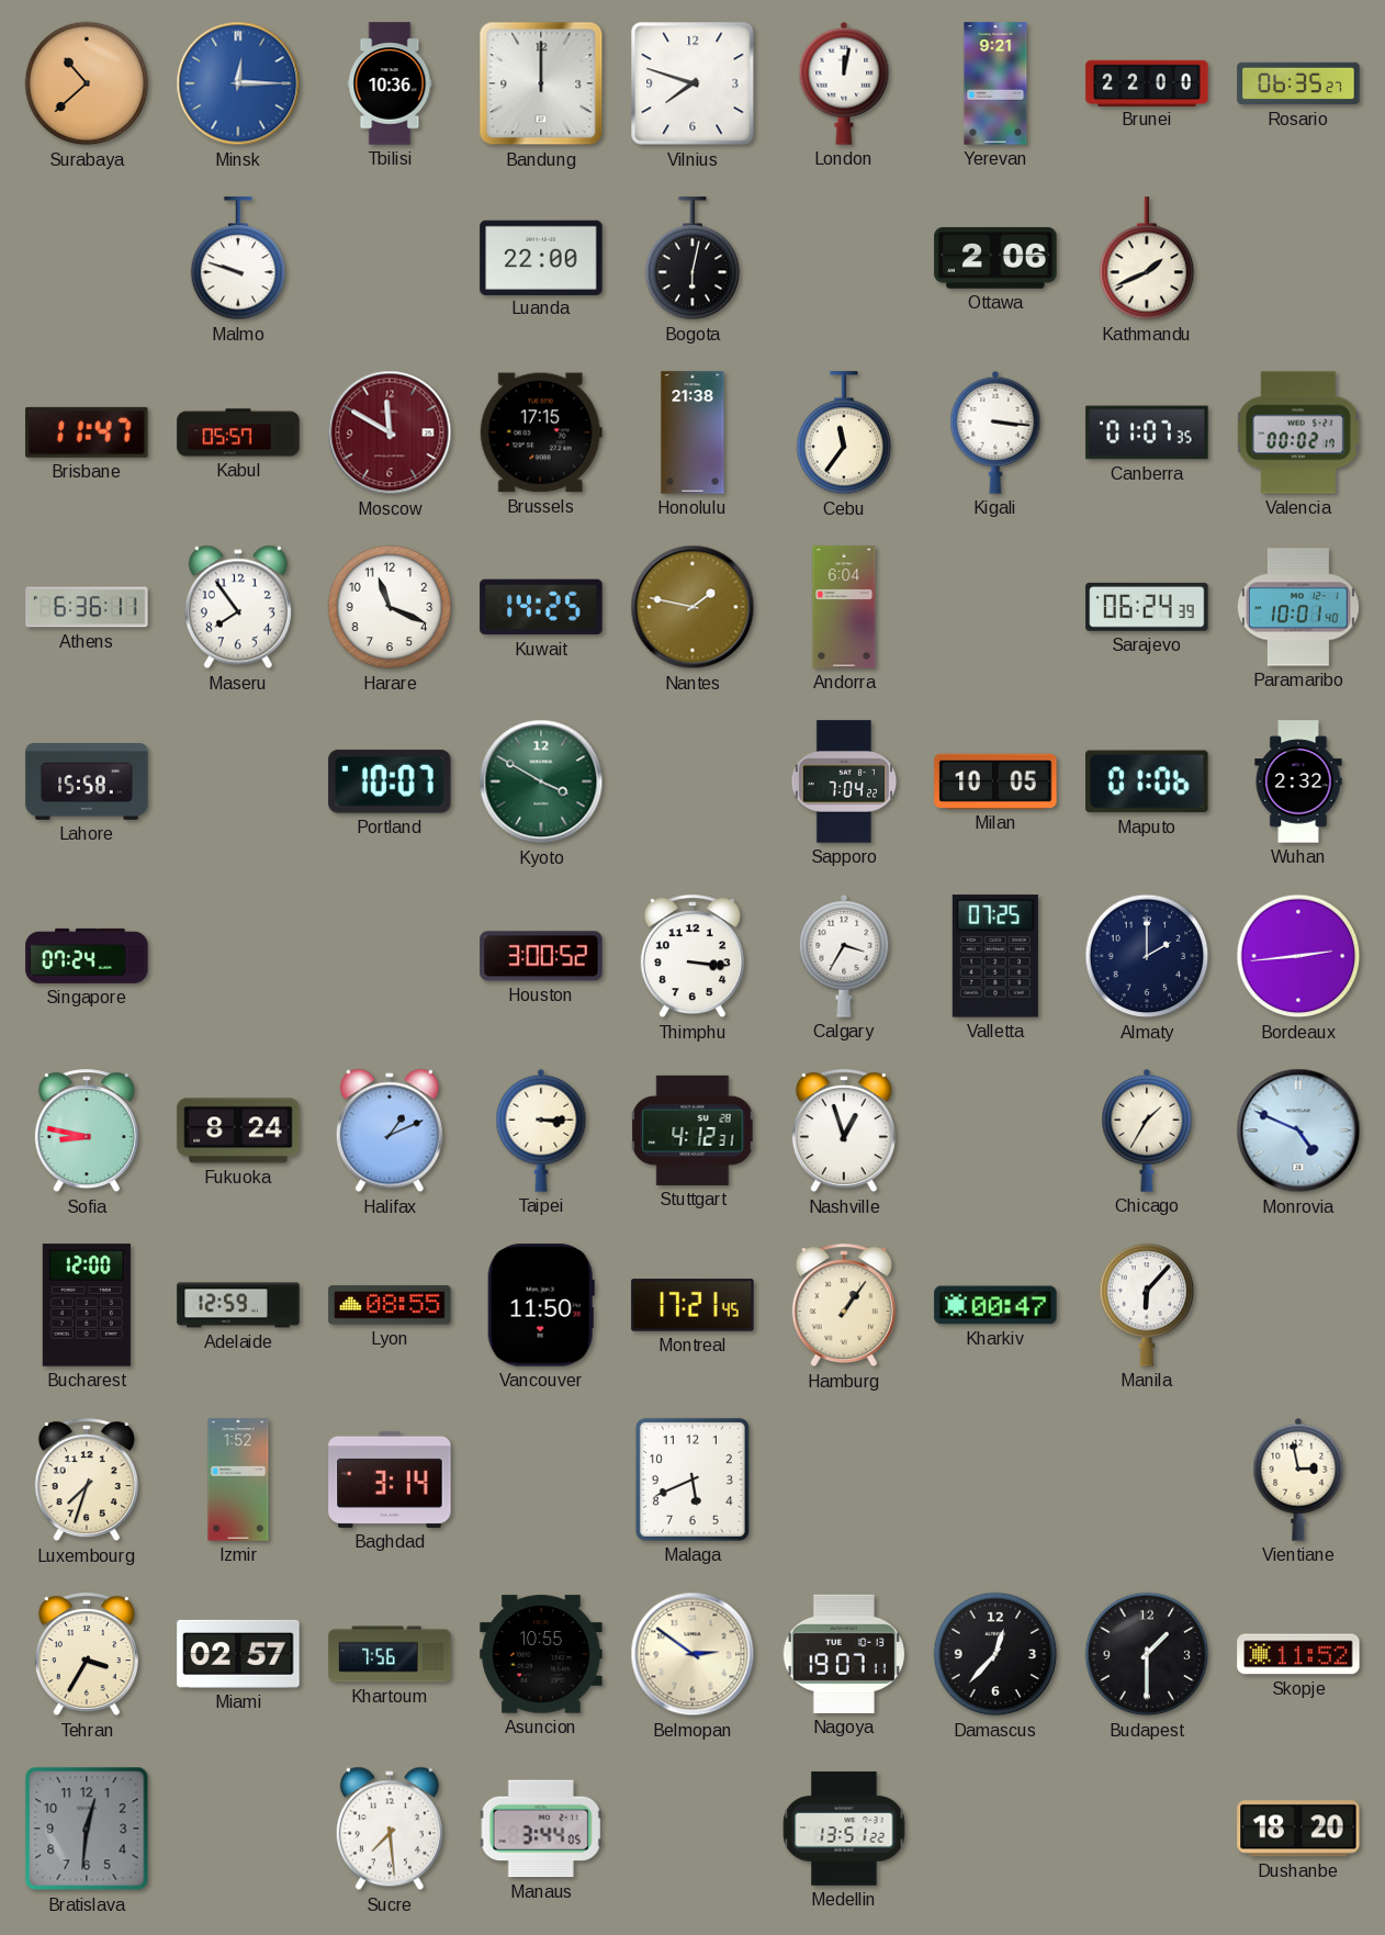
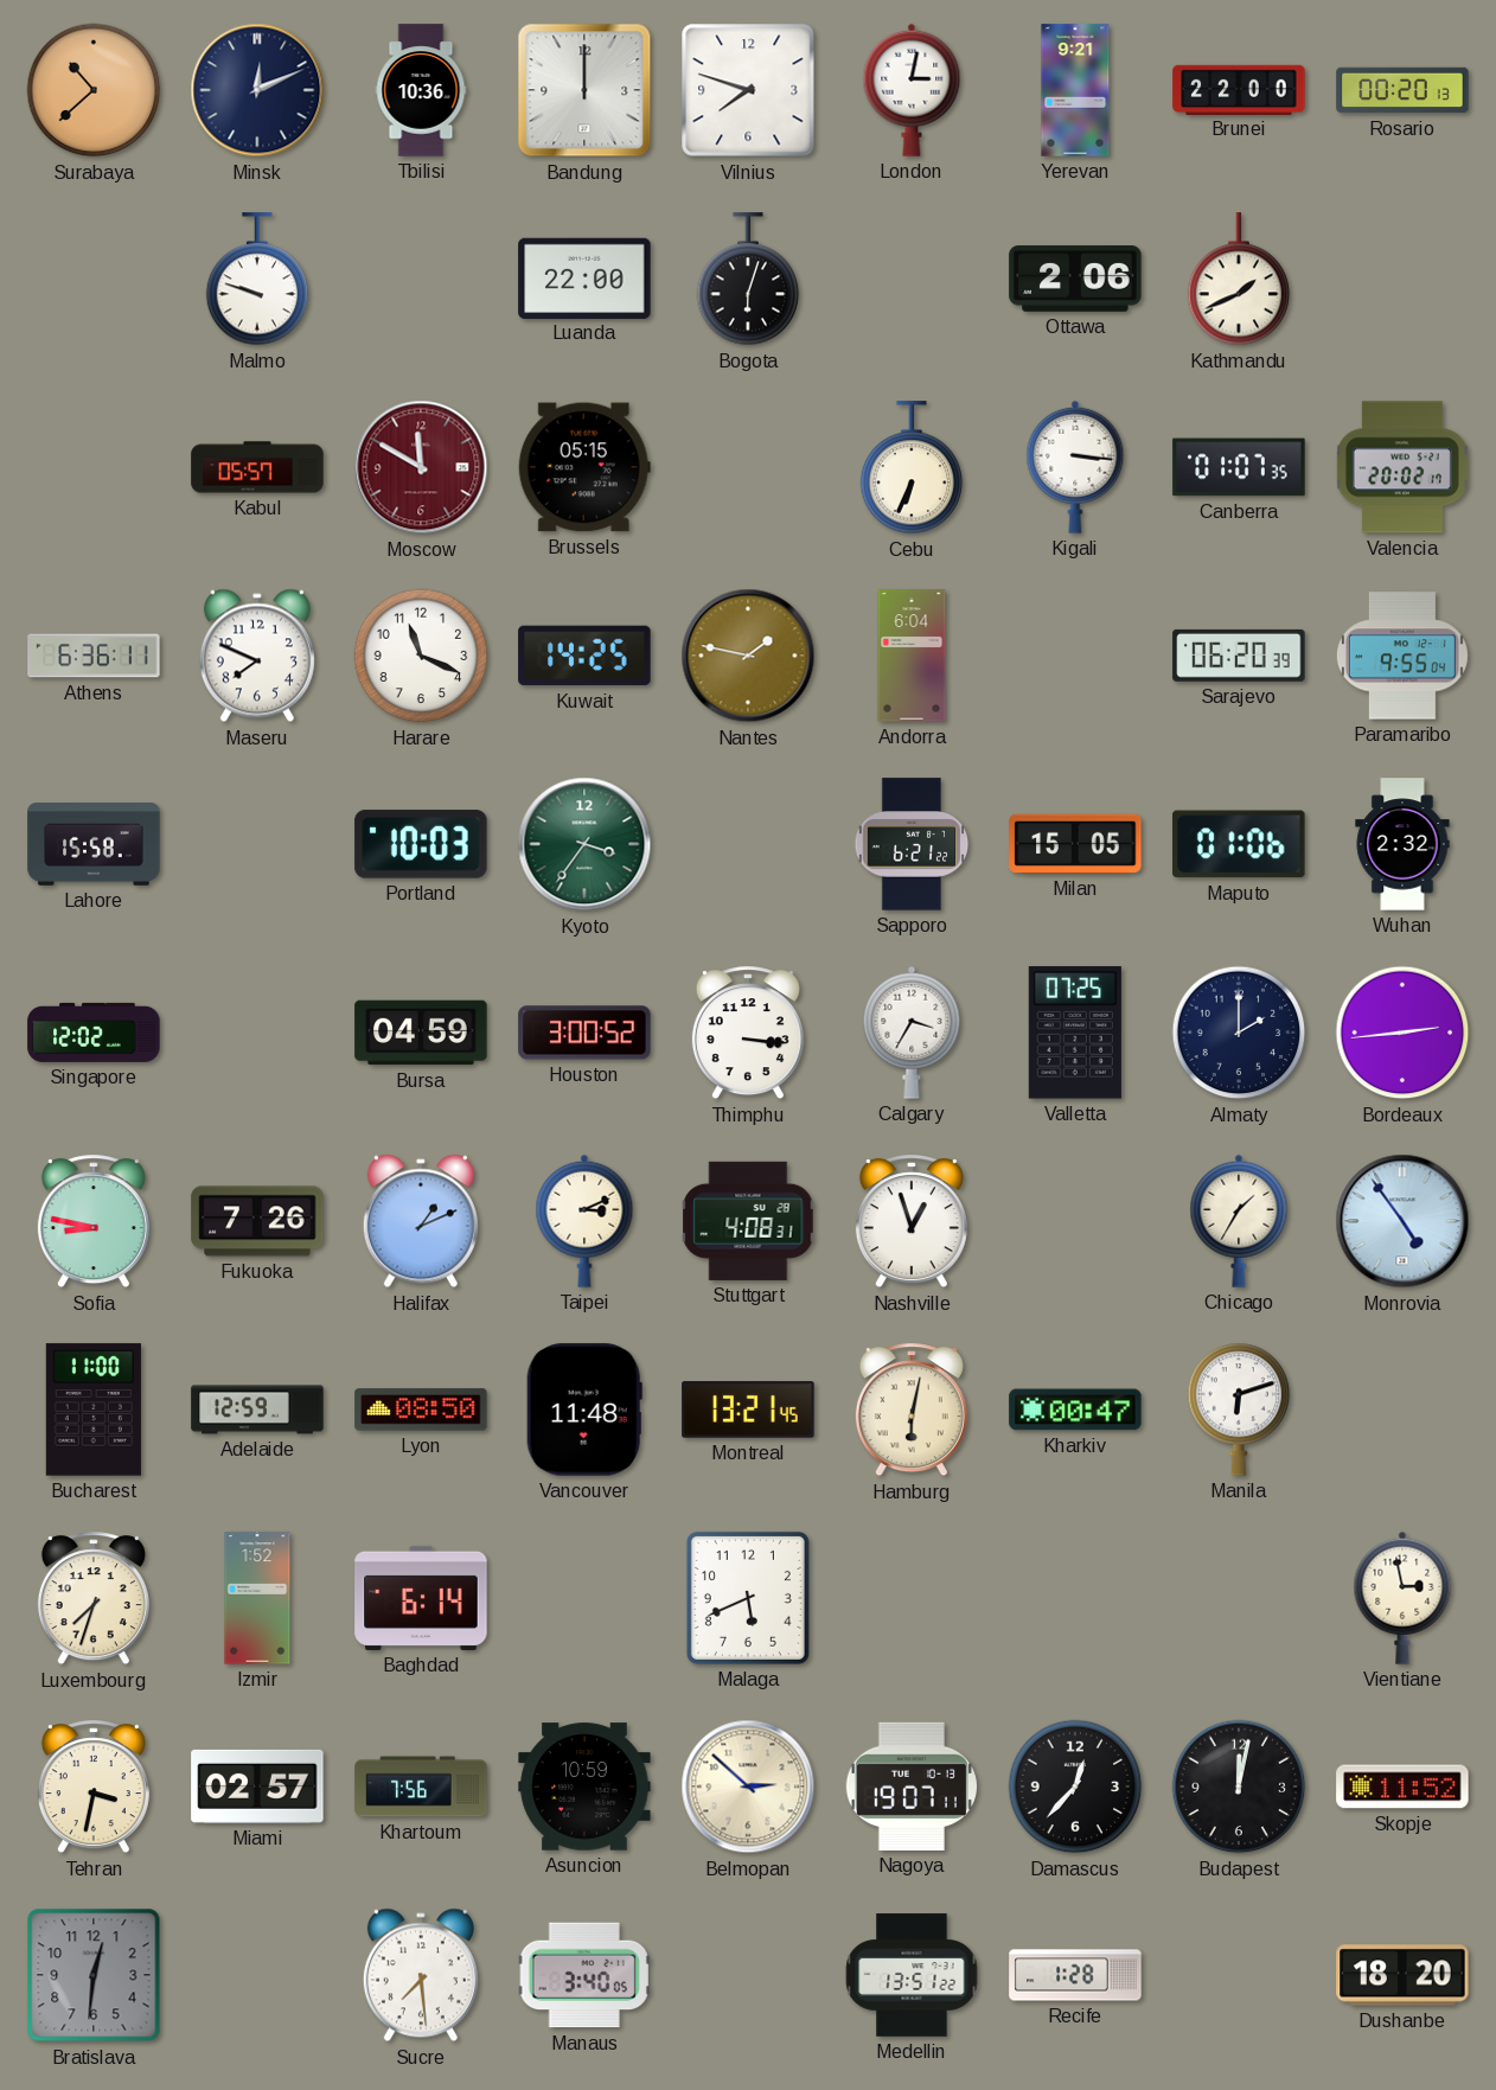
Minsk: 12:15 -> 12:11
Minsk dial: blue -> navy
London: 12:02 -> 3:02
Rosario: 06:35 -> 00:20
Bogota: 6:02 -> 6:03
Brisbane: 11:47 -> none
Brussels: 17:15 -> 05:15
Honolulu: 21:38 -> none
Cebu: 11:36 -> 6:34
Valencia: 00:02 -> 20:02
Maseru: 7:54 -> 7:49
Sarajevo: 06:24 -> 06:20
Paramaribo: 10:01 -> 9:55
Portland: 10:07 -> 10:03
Kyoto: 3:50 -> 3:36
Sapporo: 7:04 -> 6:21
Milan: 10:05 -> 15:05
Singapore: 07:24 -> 12:02
Bursa: none -> 04:59
Fukuoka: 8:24 -> 7:26
Taipei: 3:15 -> 3:11
Stuttgart: 4:12 -> 4:08
Monrovia: 4:49 -> 4:54
Bucharest: 12:00 -> 11:00
Lyon: 08:55 -> 08:50
Vancouver: 11:50 -> 11:48
Montreal: 17:21 -> 13:21
Hamburg: 1:06 -> 6:02
Manila: 6:07 -> 6:12
Baghdad: 3:14 -> 6:14
Tehran: 3:35 -> 3:32
Asuncion: 10:55 -> 10:59
Belmopan: 2:51 -> 2:52
Budapest: 1:30 -> 12:02
Manaus: 3:44 -> 3:40
Recife: none -> 1:28
